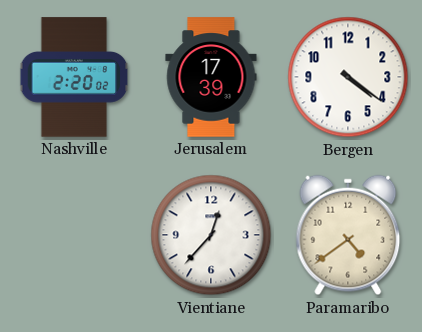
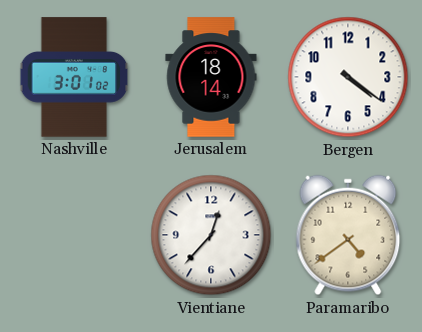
Nashville: 2:20 -> 3:01
Jerusalem: 17:39 -> 18:14
